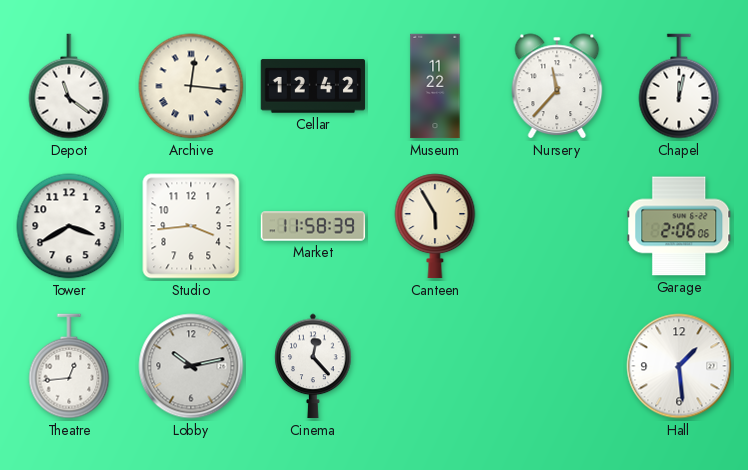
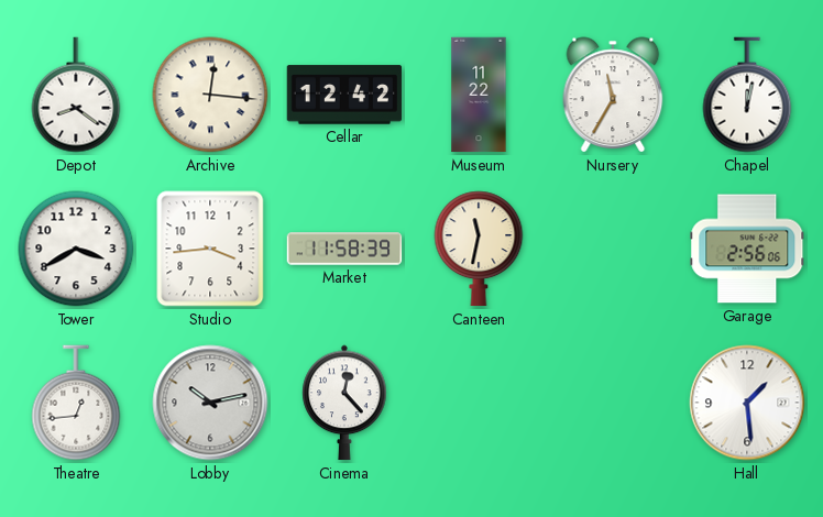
Depot: 11:21 -> 8:21
Nursery: 11:37 -> 11:35
Canteen: 5:55 -> 11:32
Garage: 2:06 -> 2:56
